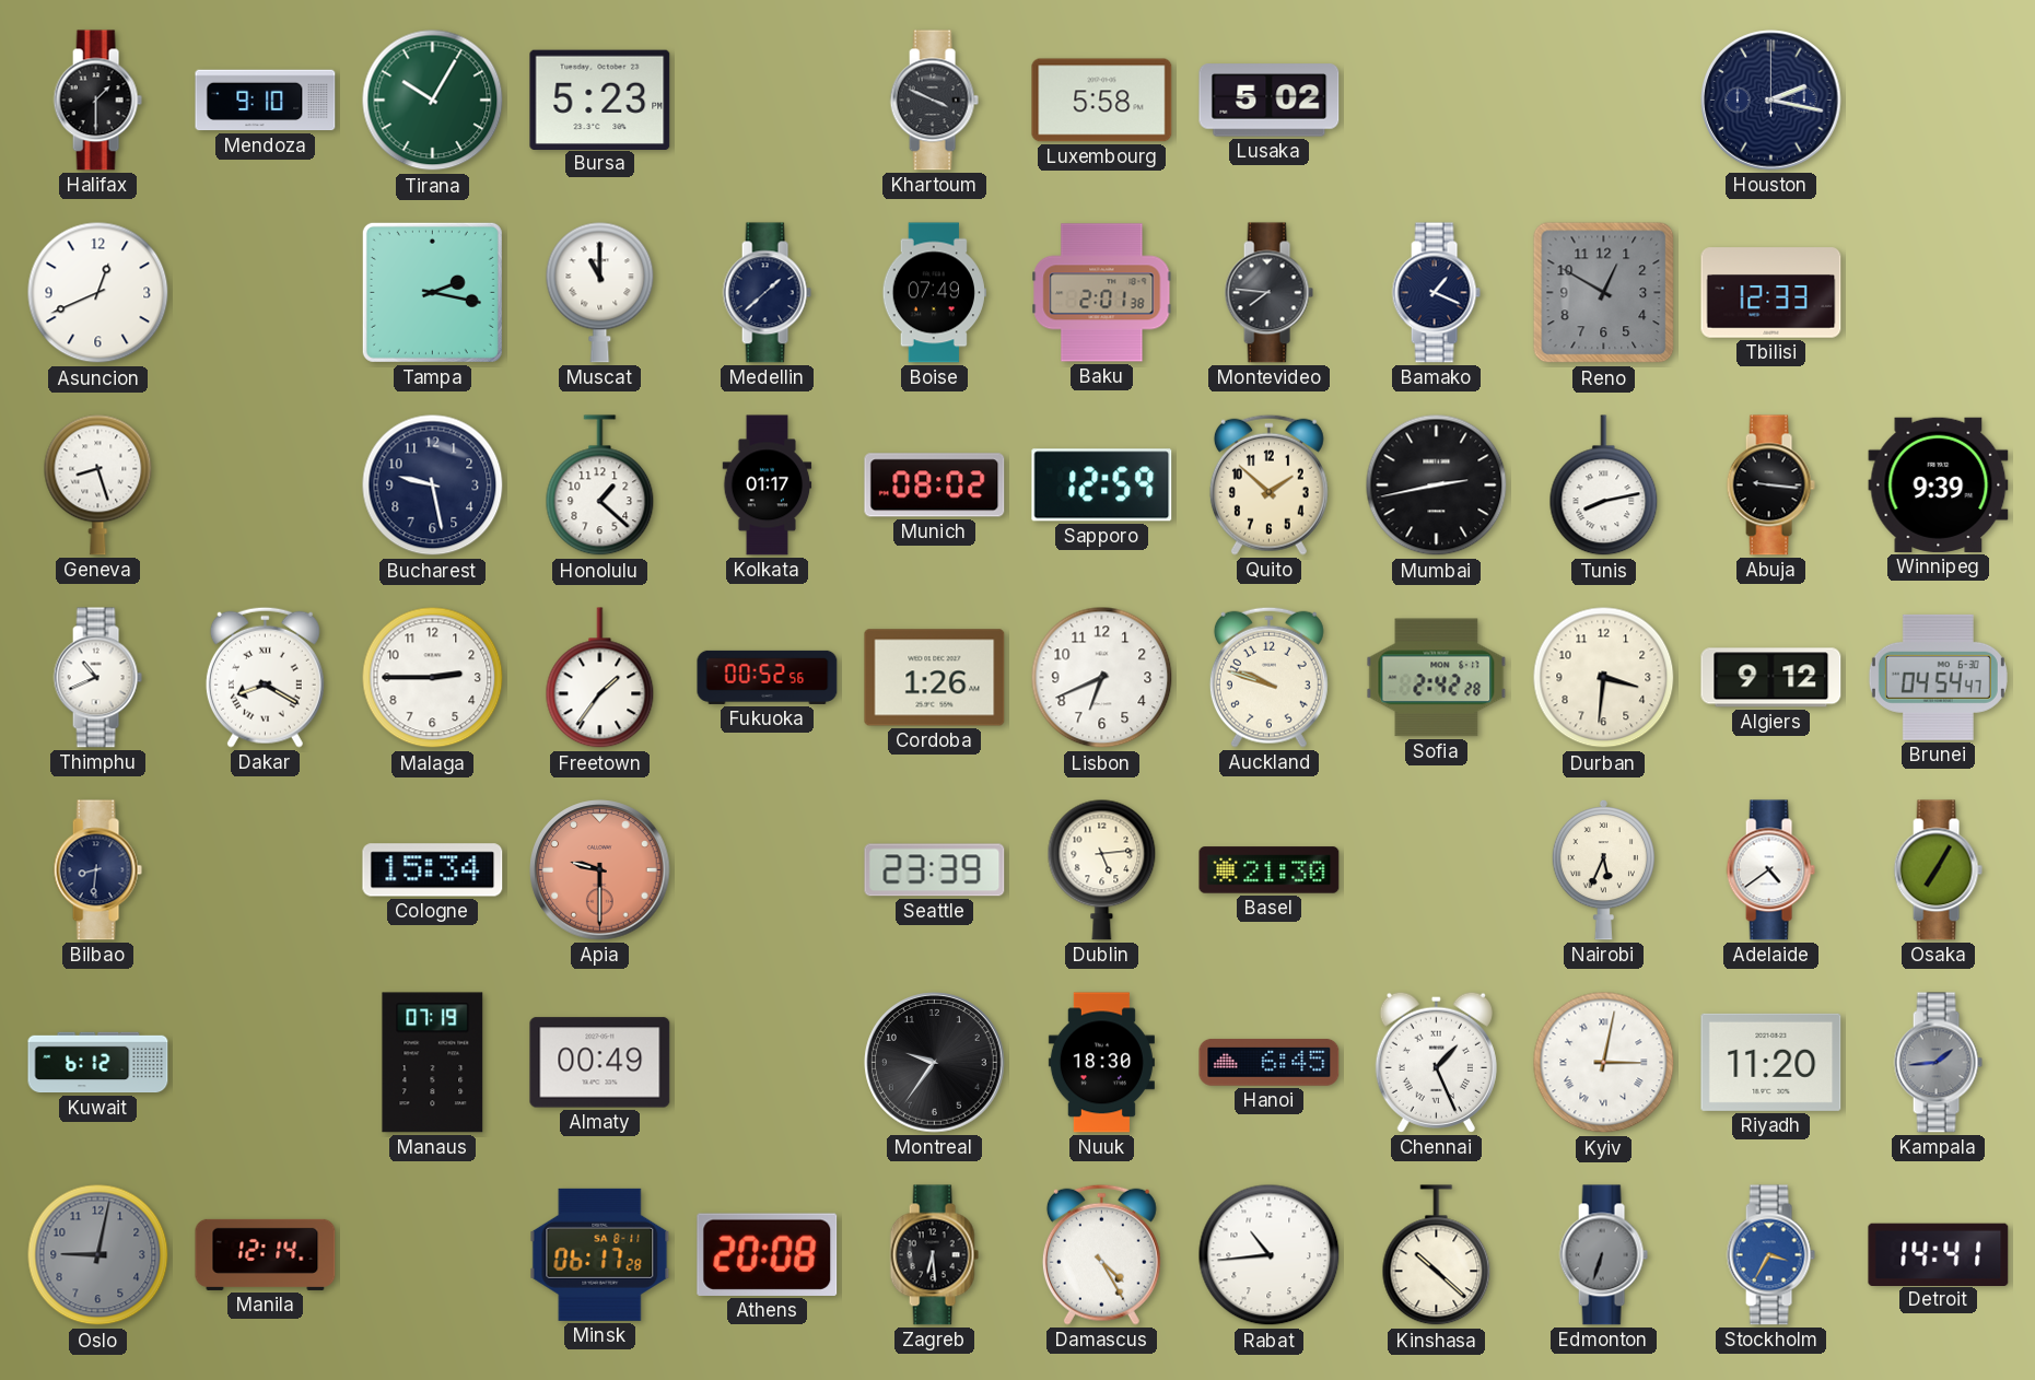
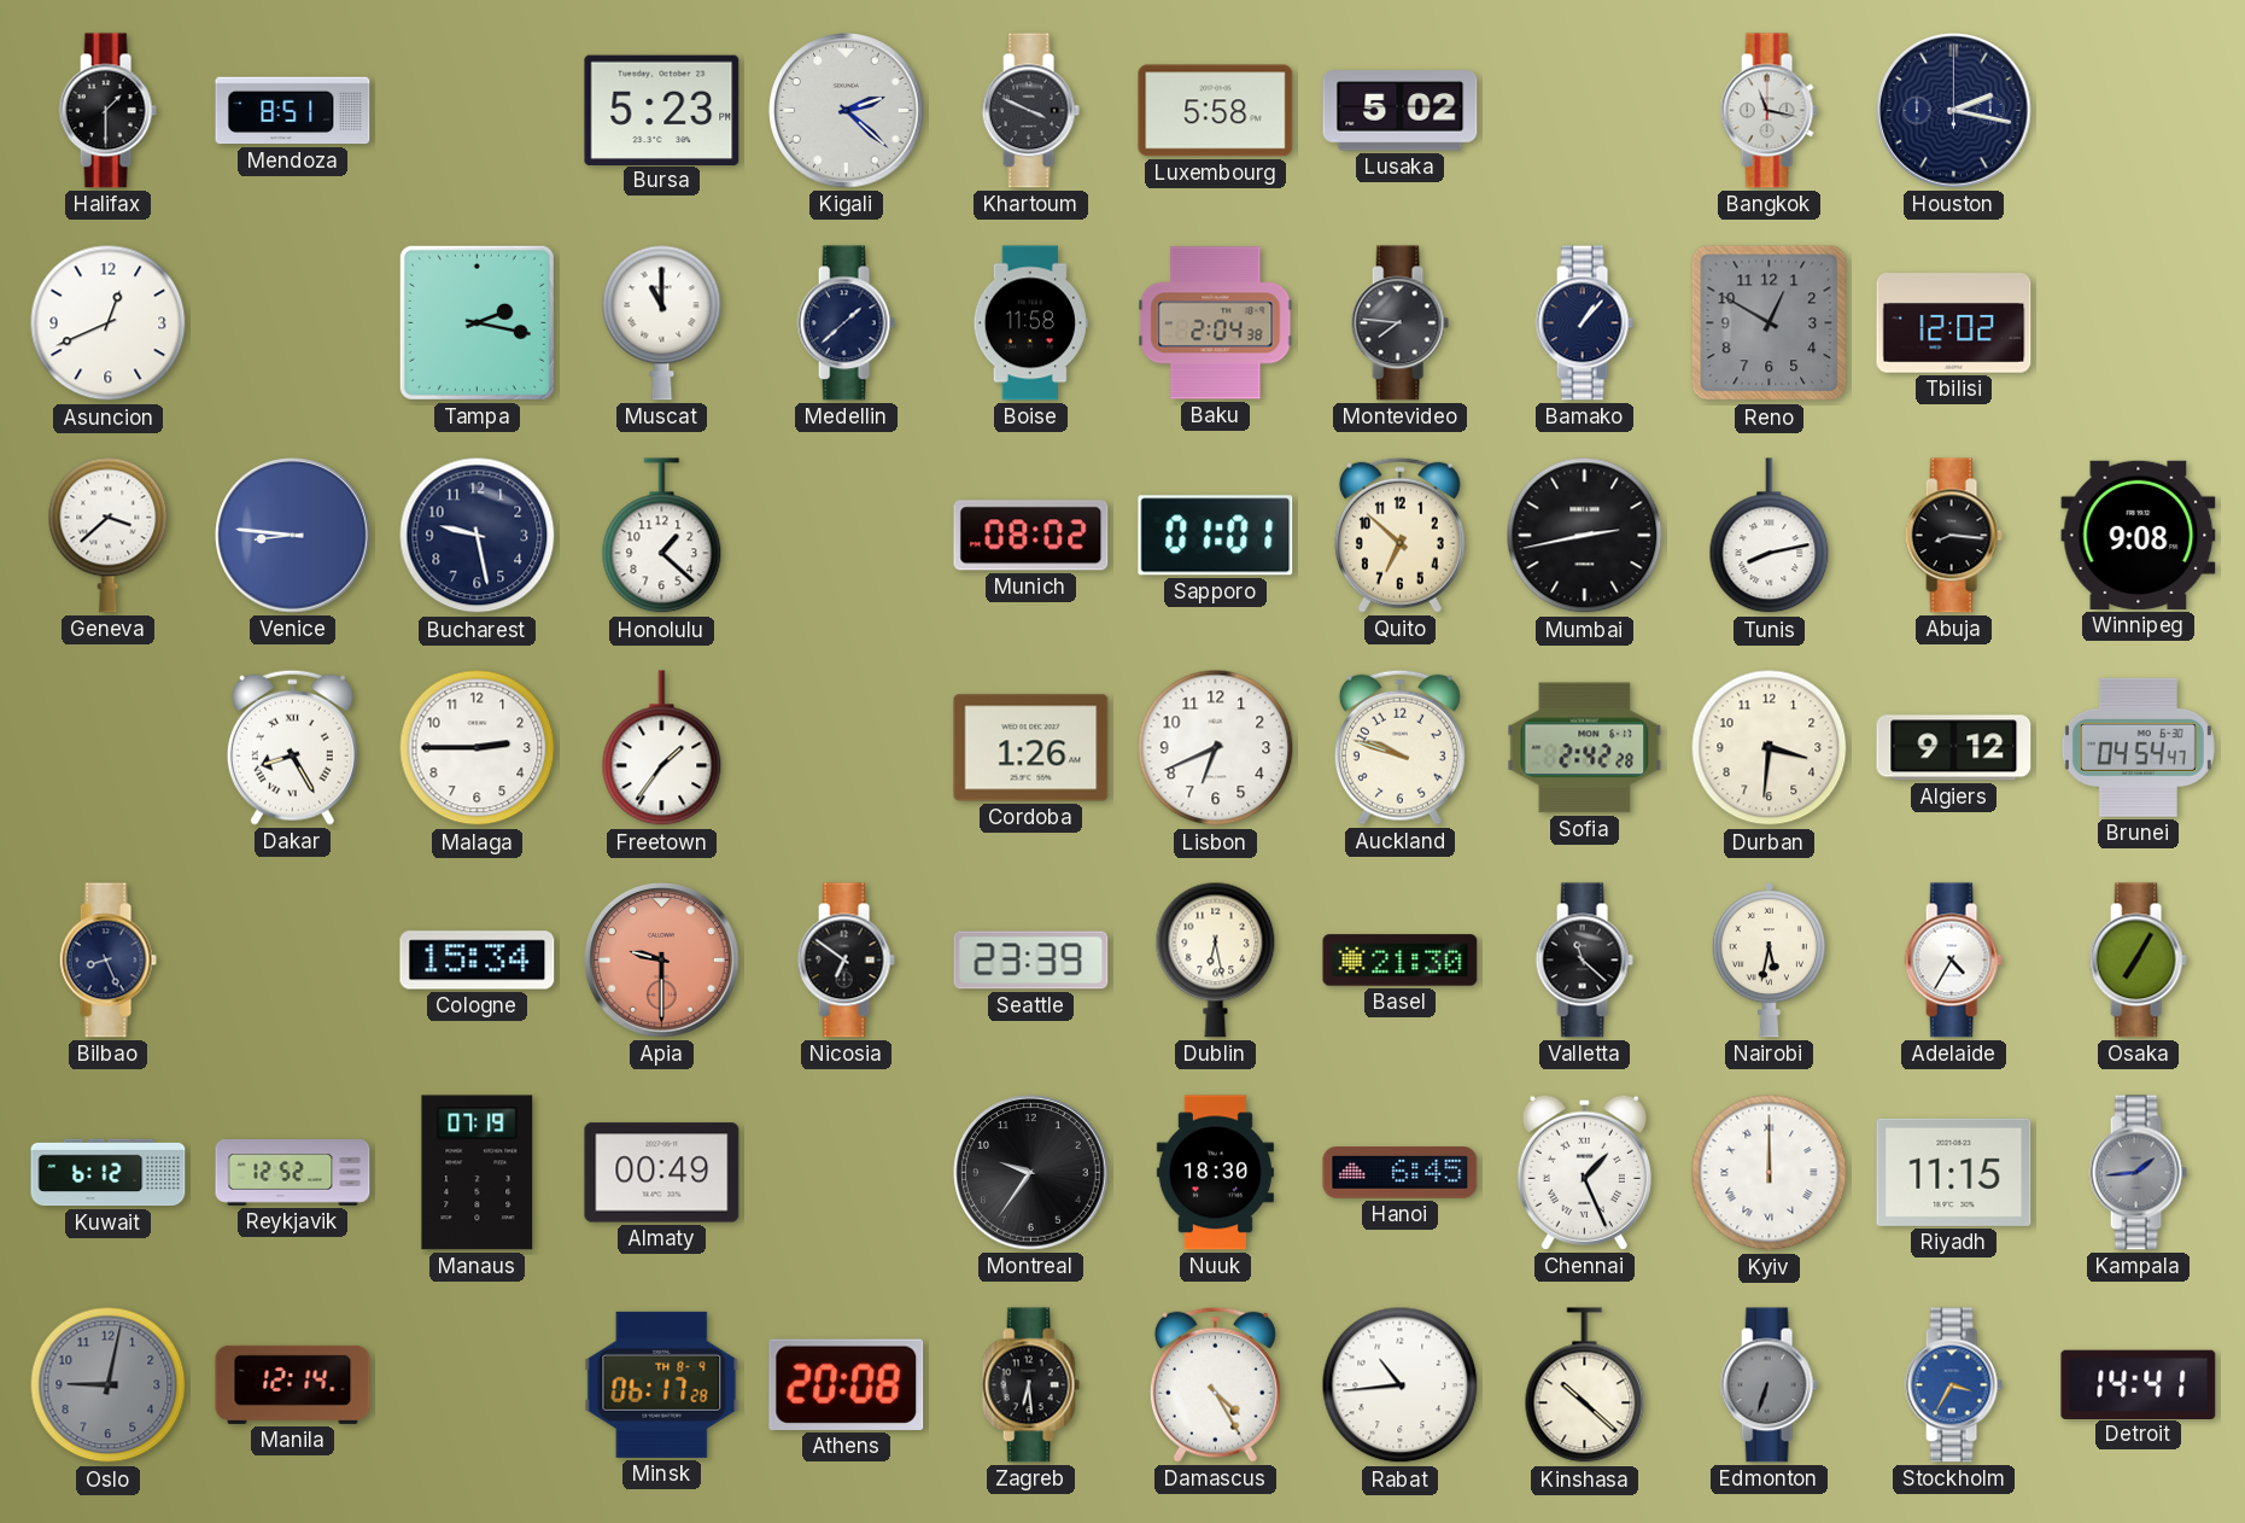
Mendoza: 9:10 -> 8:51
Tirana: 10:05 -> none
Kigali: none -> 2:22
Bangkok: none -> 11:17
Boise: 07:49 -> 11:58
Baku: 2:01 -> 2:04
Bamako: 1:19 -> 1:07
Tbilisi: 12:33 -> 12:02
Geneva: 8:27 -> 3:38
Venice: none -> 8:46
Kolkata: 01:17 -> none
Sapporo: 12:59 -> 01:01
Quito: 1:52 -> 6:52
Abuja: 9:16 -> 8:16
Winnipeg: 9:39 -> 9:08
Thimphu: 10:41 -> none
Dakar: 8:20 -> 8:25
Fukuoka: 00:52 -> none
Bilbao: 8:31 -> 8:26
Nicosia: none -> 6:51
Dublin: 5:14 -> 6:28
Valletta: none -> 11:22
Nairobi: 5:34 -> 5:32
Adelaide: 4:39 -> 4:35
Reykjavik: none -> 12:52
Kyiv: 3:02 -> 12:00
Riyadh: 11:20 -> 11:15
Minsk date: SA 8-11 -> TH 8-9
